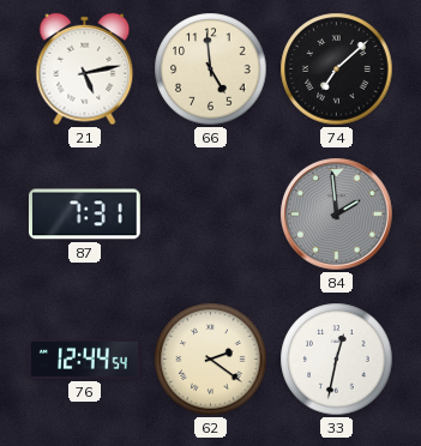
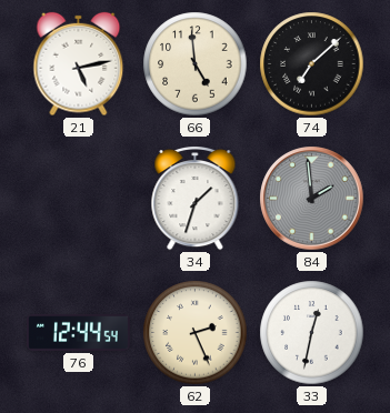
87: 7:31 -> none
34: none -> 1:33
62: 2:21 -> 2:26
